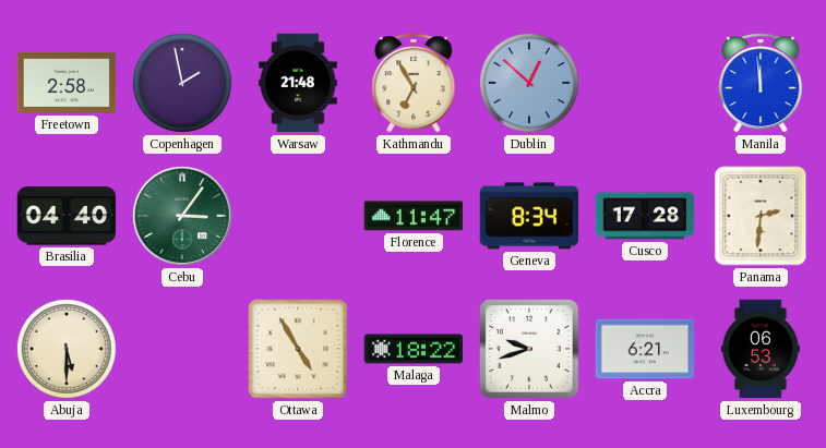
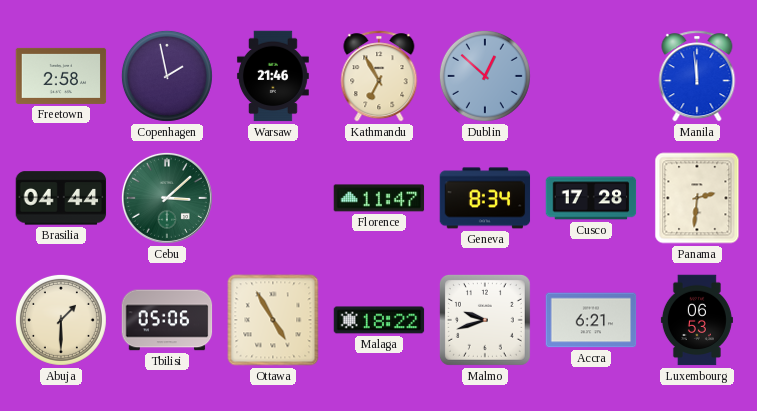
Warsaw: 21:48 -> 21:46
Brasilia: 04:40 -> 04:44
Cebu: 3:06 -> 3:08
Abuja: 5:30 -> 1:30
Tbilisi: none -> 05:06
